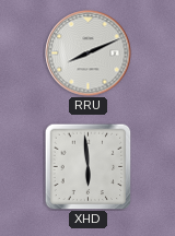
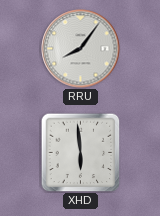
RRU: 8:11 -> 8:06
